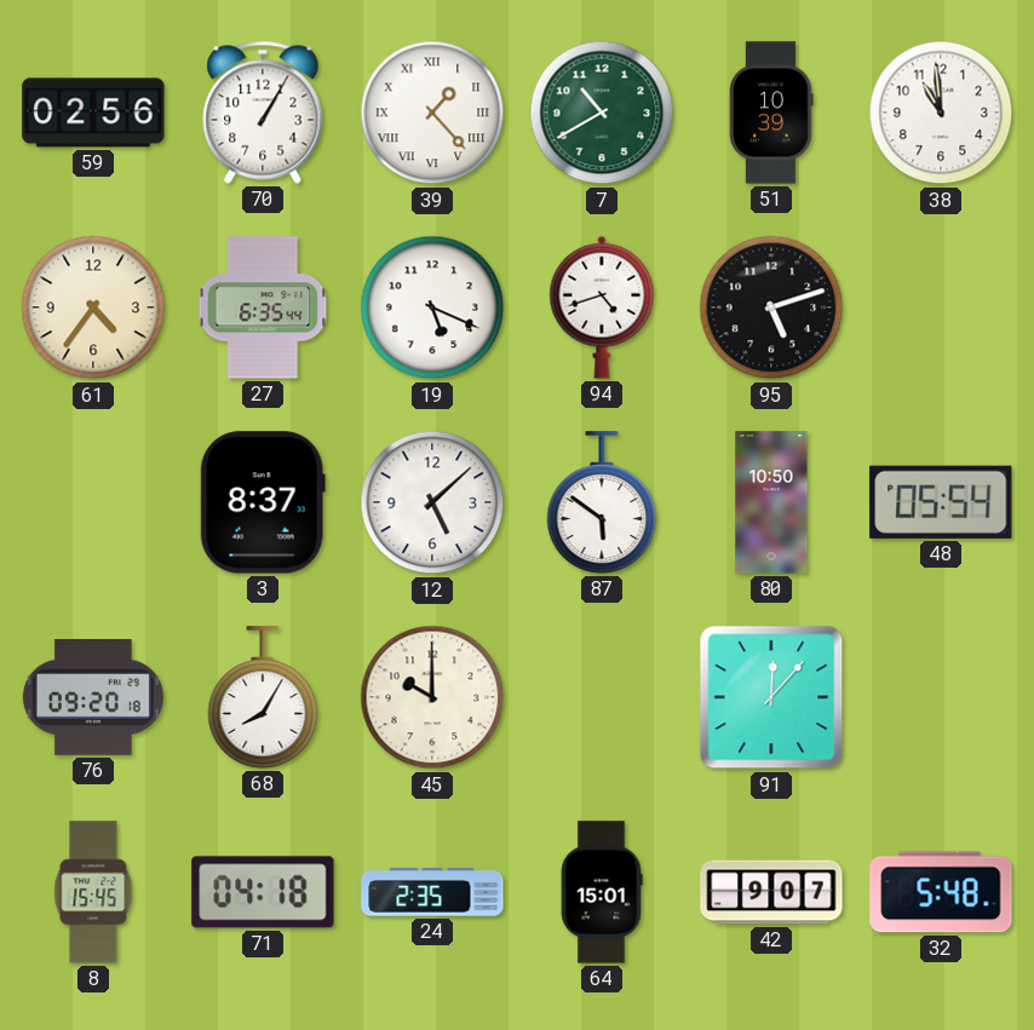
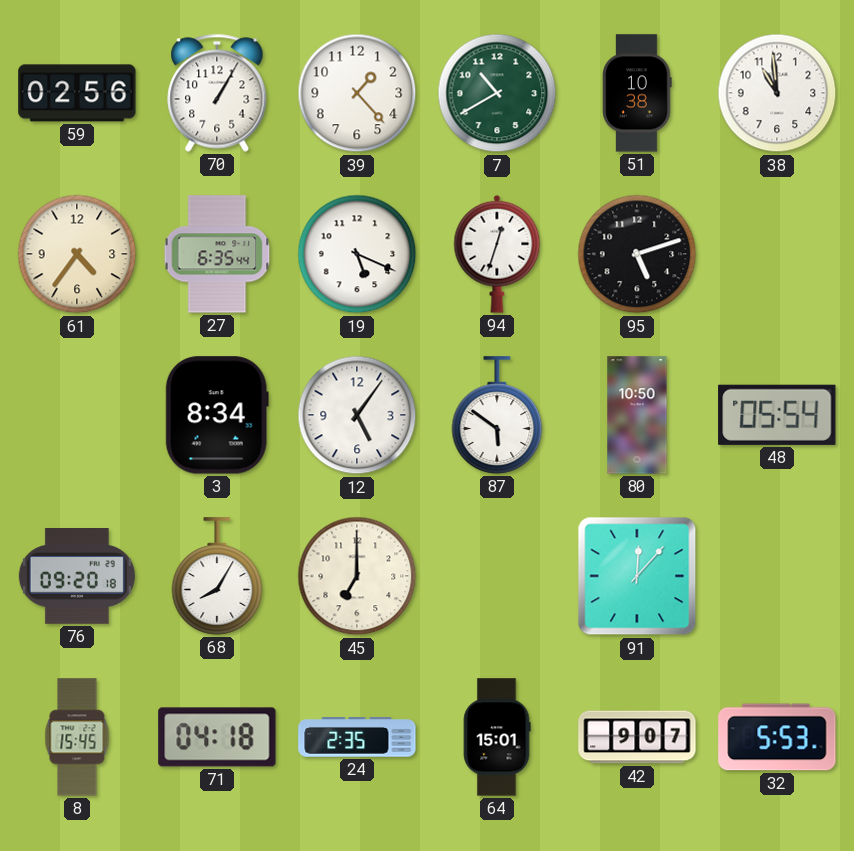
39 numerals: Roman -> Arabic
51: 10:39 -> 10:38
94: 4:42 -> 12:33
3: 8:37 -> 8:34
12: 5:08 -> 5:06
45: 10:00 -> 7:00
32: 5:48 -> 5:53
